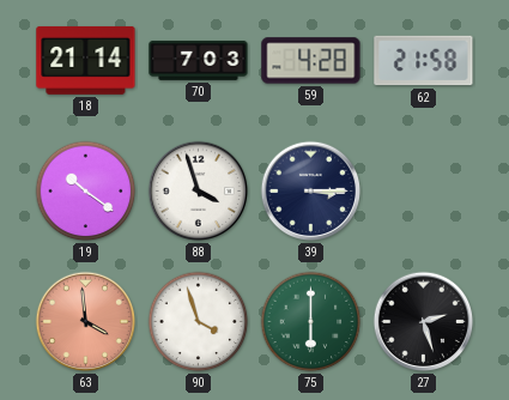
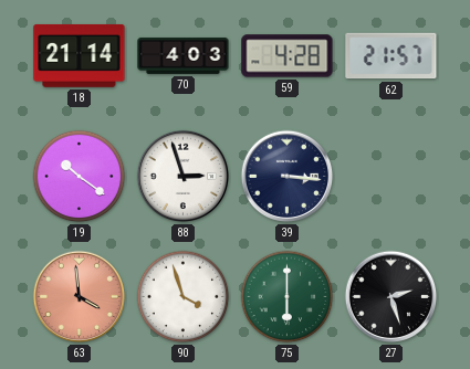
70: 7:03 -> 4:03
62: 21:58 -> 21:57
88: 3:57 -> 2:57
39: 3:15 -> 3:16
